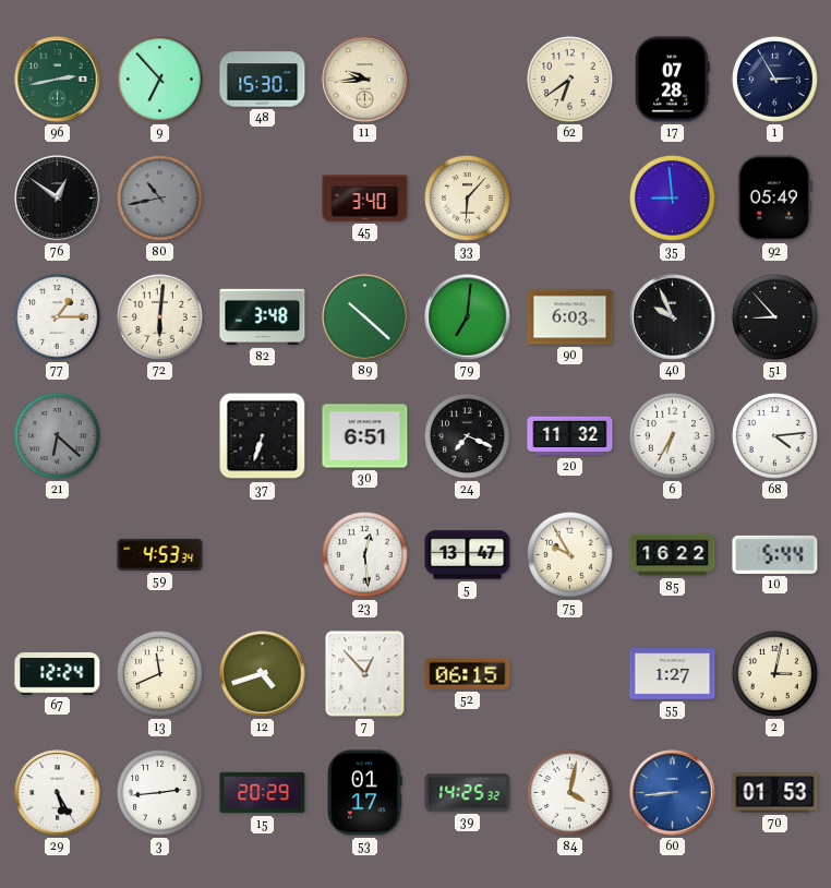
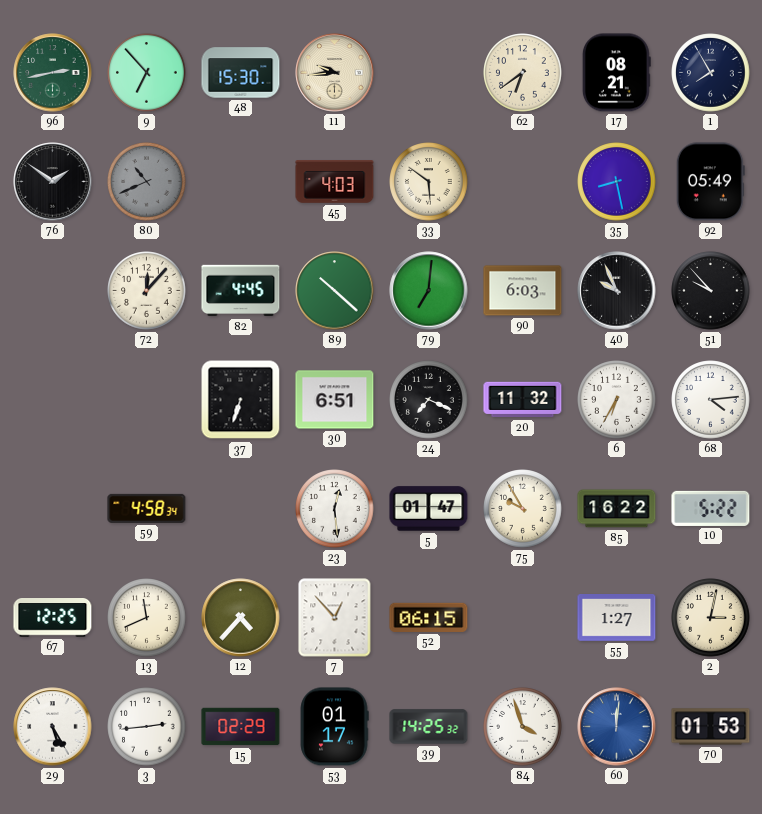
17: 07:28 -> 08:21
1: 2:55 -> 7:55
76: 12:51 -> 1:51
80: 10:43 -> 10:41
45: 3:40 -> 4:03
33: 6:07 -> 5:51
35: 8:59 -> 8:28
77: 1:15 -> none
72: 6:01 -> 12:07
82: 3:48 -> 4:45
51: 8:53 -> 9:53
21: 6:22 -> none
59: 4:53 -> 4:58
5: 13:47 -> 01:47
10: 5:44 -> 5:22
67: 12:24 -> 12:25
12: 4:42 -> 4:37
15: 20:29 -> 02:29
84: 4:02 -> 3:57
60: 8:44 -> 12:01
